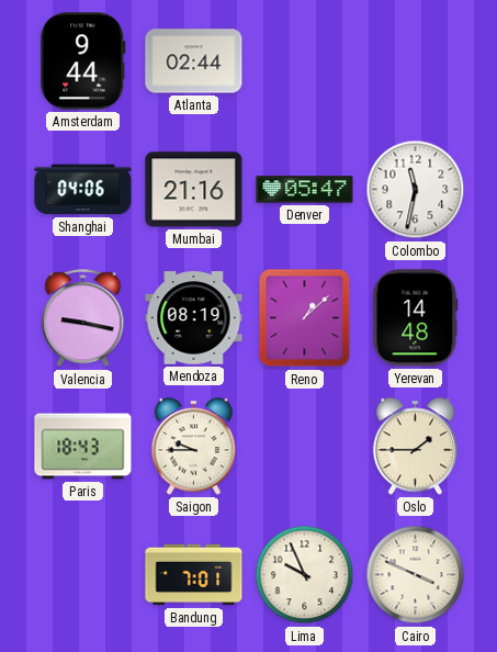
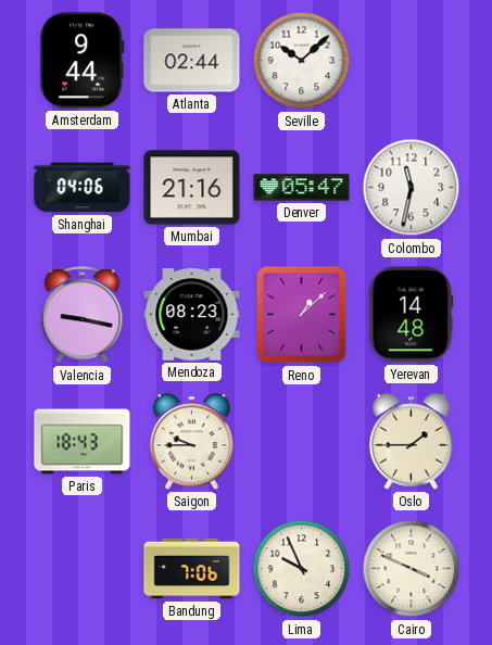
Seville: none -> 10:08
Mendoza: 08:19 -> 08:23
Bandung: 7:01 -> 7:06
